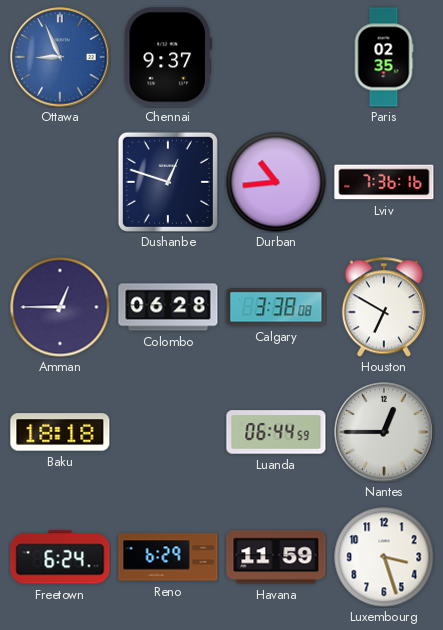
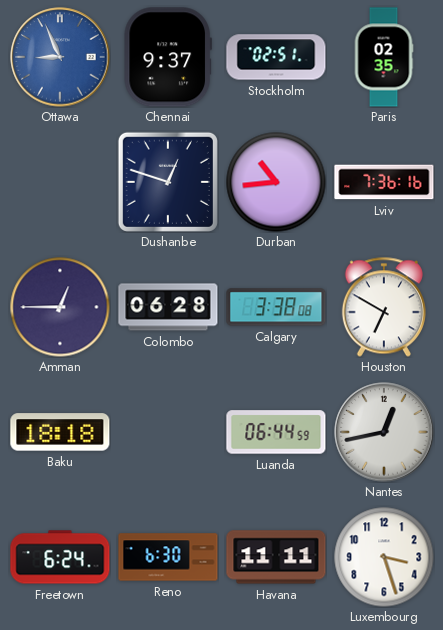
Stockholm: none -> 02:51
Nantes: 12:45 -> 12:43
Reno: 6:29 -> 6:30
Havana: 11:59 -> 11:11
